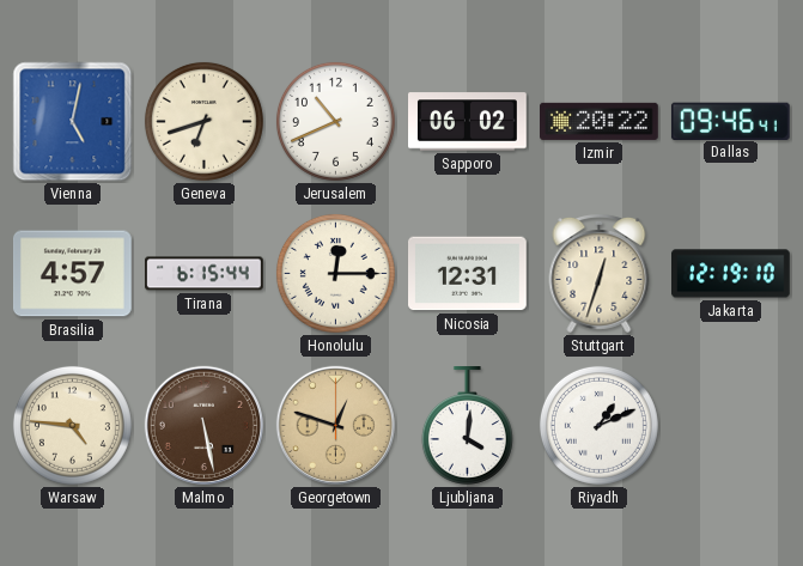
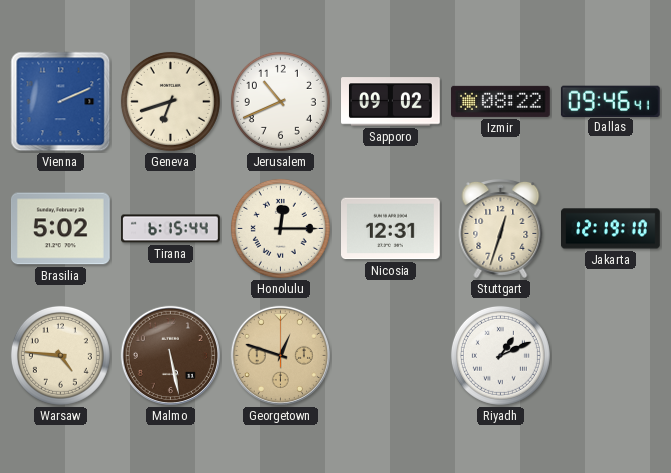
Vienna: 5:02 -> 2:11
Sapporo: 06:02 -> 09:02
Izmir: 20:22 -> 08:22
Brasilia: 4:57 -> 5:02
Ljubljana: 4:01 -> none
